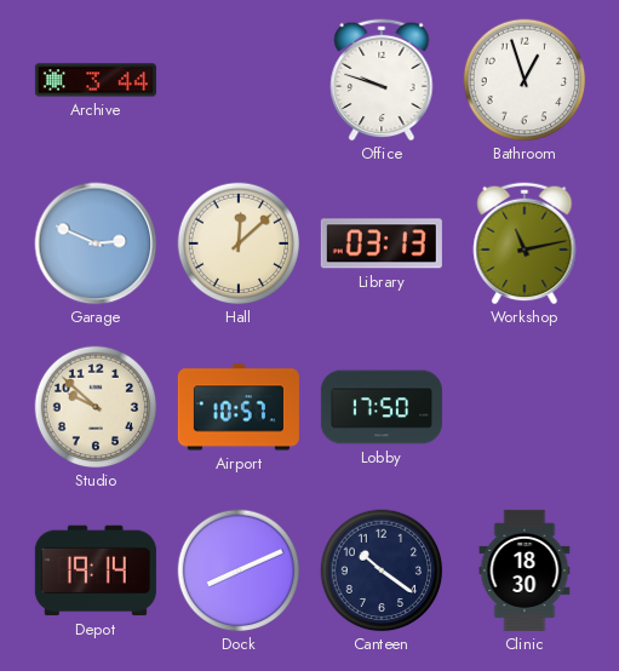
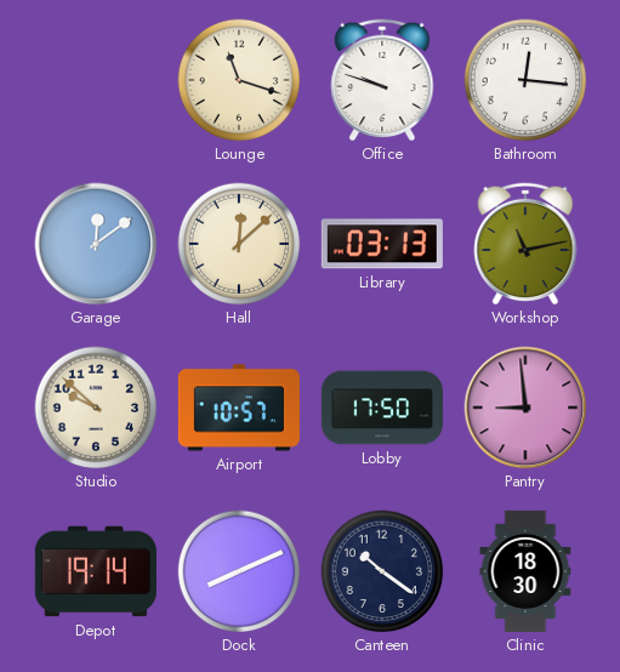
Archive: 3:44 -> none
Lounge: none -> 11:18
Bathroom: 12:57 -> 12:16
Garage: 2:49 -> 12:09
Pantry: none -> 8:59
